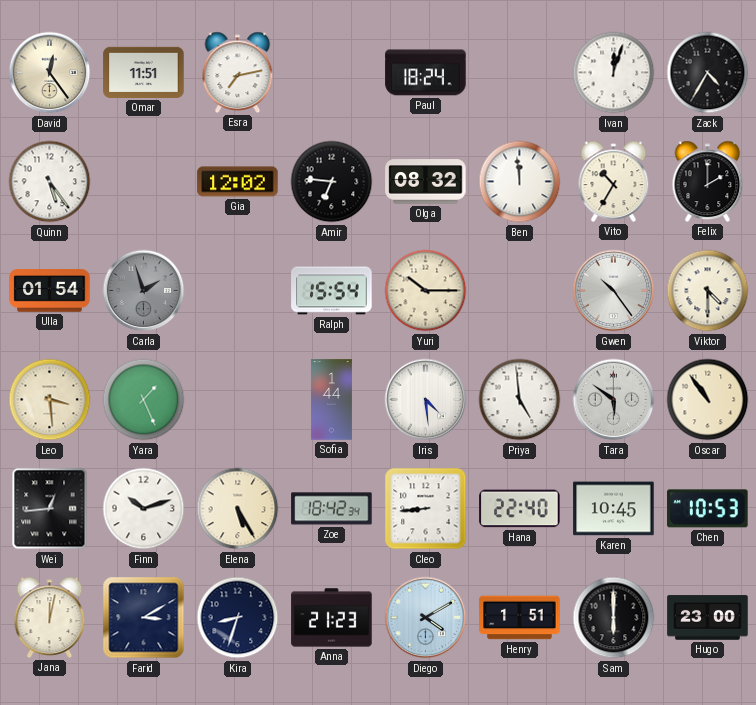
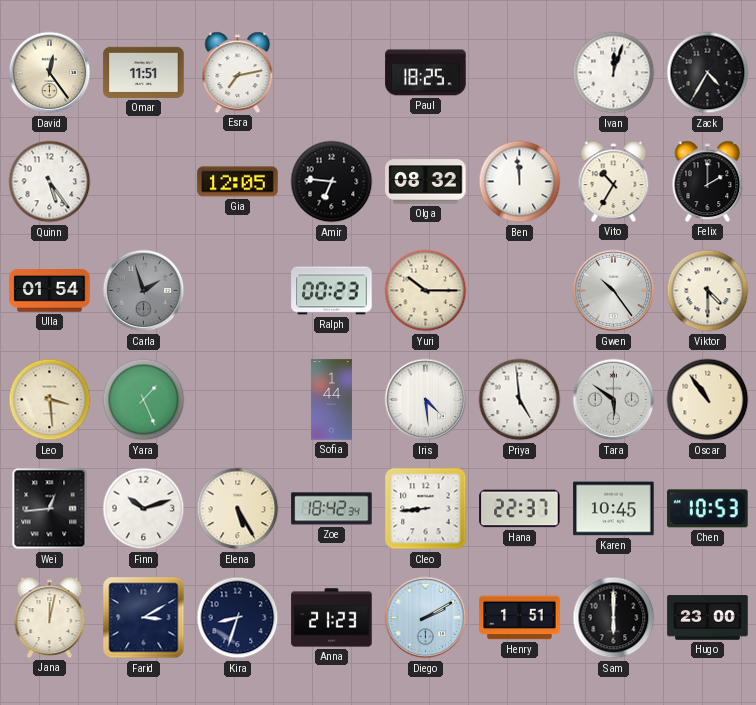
Paul: 18:24 -> 18:25
Gia: 12:02 -> 12:05
Ralph: 15:54 -> 00:23
Hana: 22:40 -> 22:37
Diego: 4:10 -> 2:10
